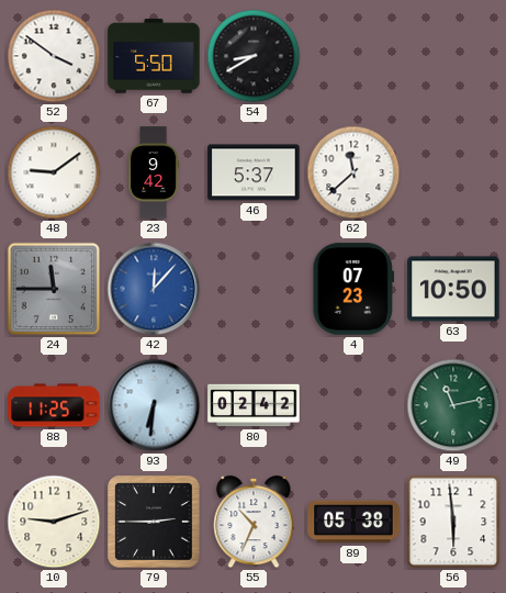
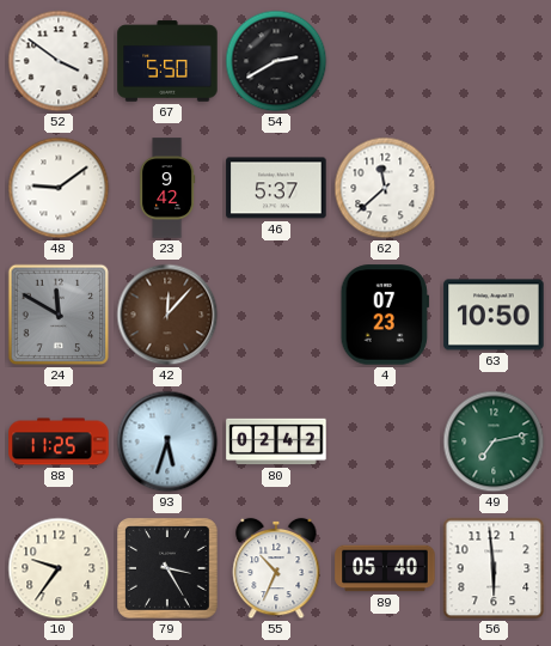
54: 8:40 -> 2:40
24: 11:45 -> 11:50
42 dial: blue -> brown
93: 6:31 -> 5:33
49: 11:13 -> 7:13
10: 9:12 -> 9:36
79: 2:45 -> 3:25
89: 05:38 -> 05:40
